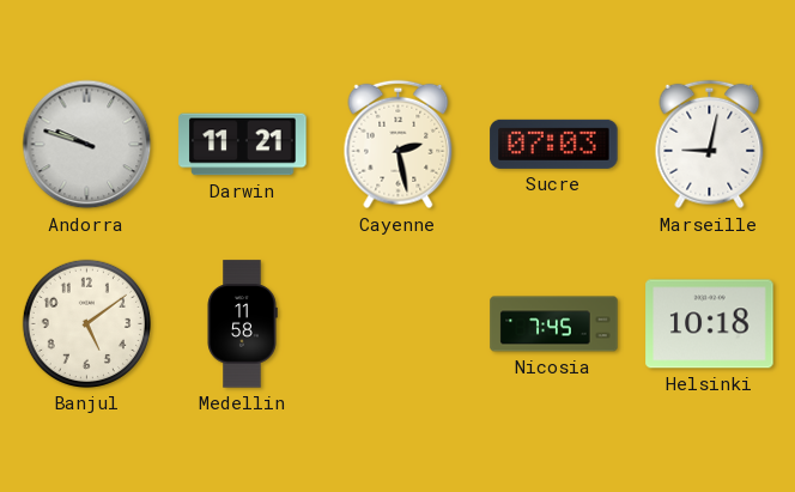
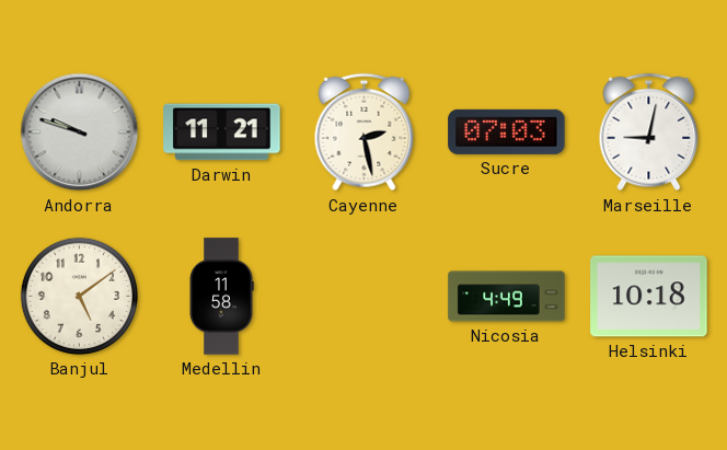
Nicosia: 7:45 -> 4:49
